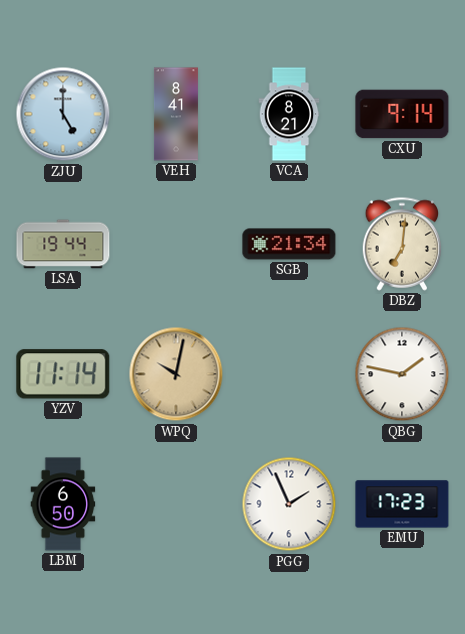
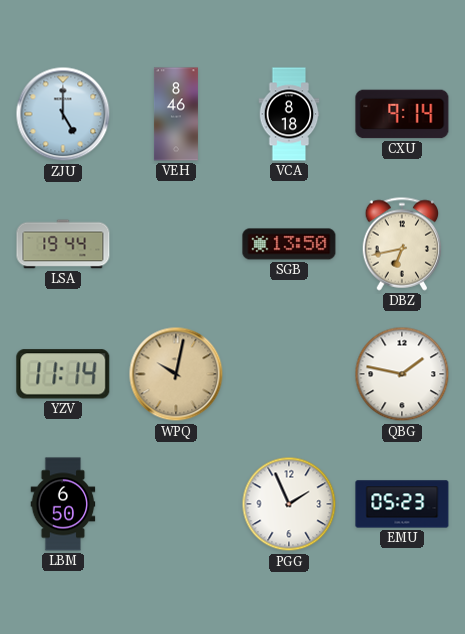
VEH: 8:41 -> 8:46
VCA: 8:21 -> 8:18
SGB: 21:34 -> 13:50
DBZ: 7:01 -> 6:43
EMU: 17:23 -> 05:23
